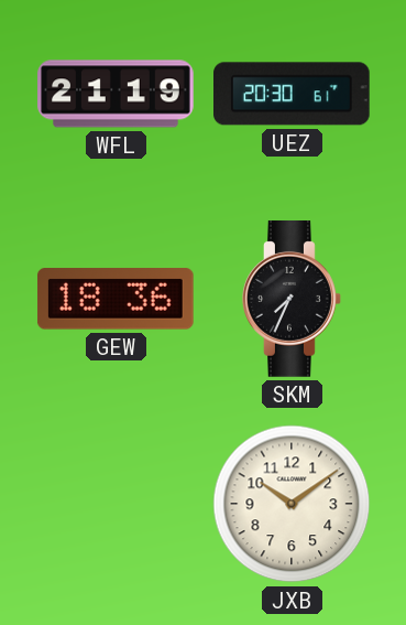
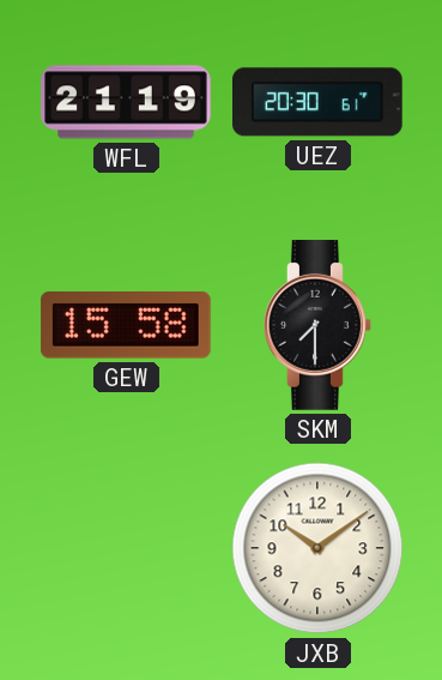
GEW: 18:36 -> 15:58
SKM: 7:34 -> 7:30
